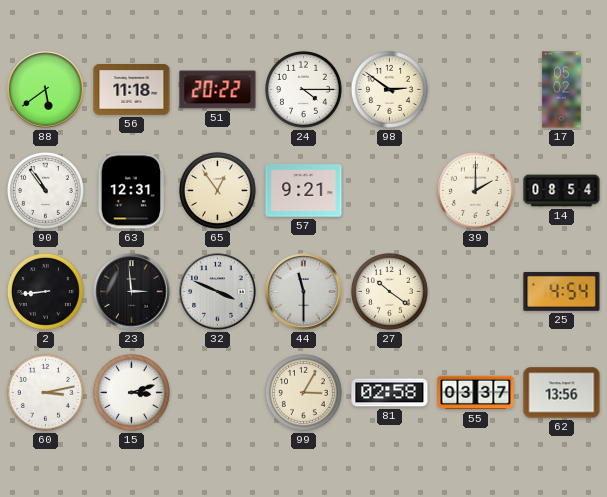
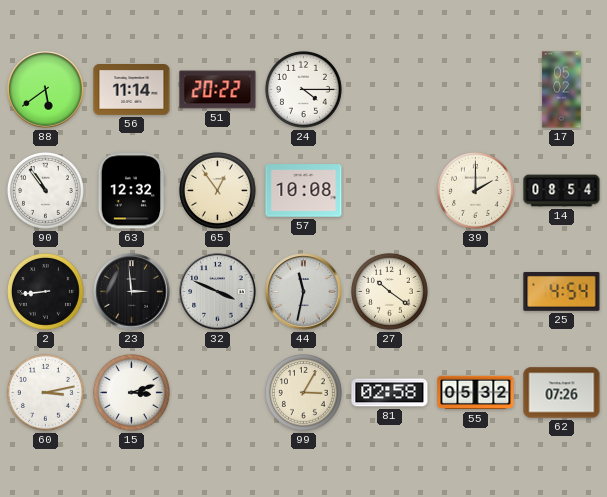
56: 11:18 -> 11:14
98: 2:51 -> none
63: 12:31 -> 12:32
57: 9:21 -> 10:08
44: 11:30 -> 11:32
55: 03:37 -> 05:32
62: 13:56 -> 07:26
